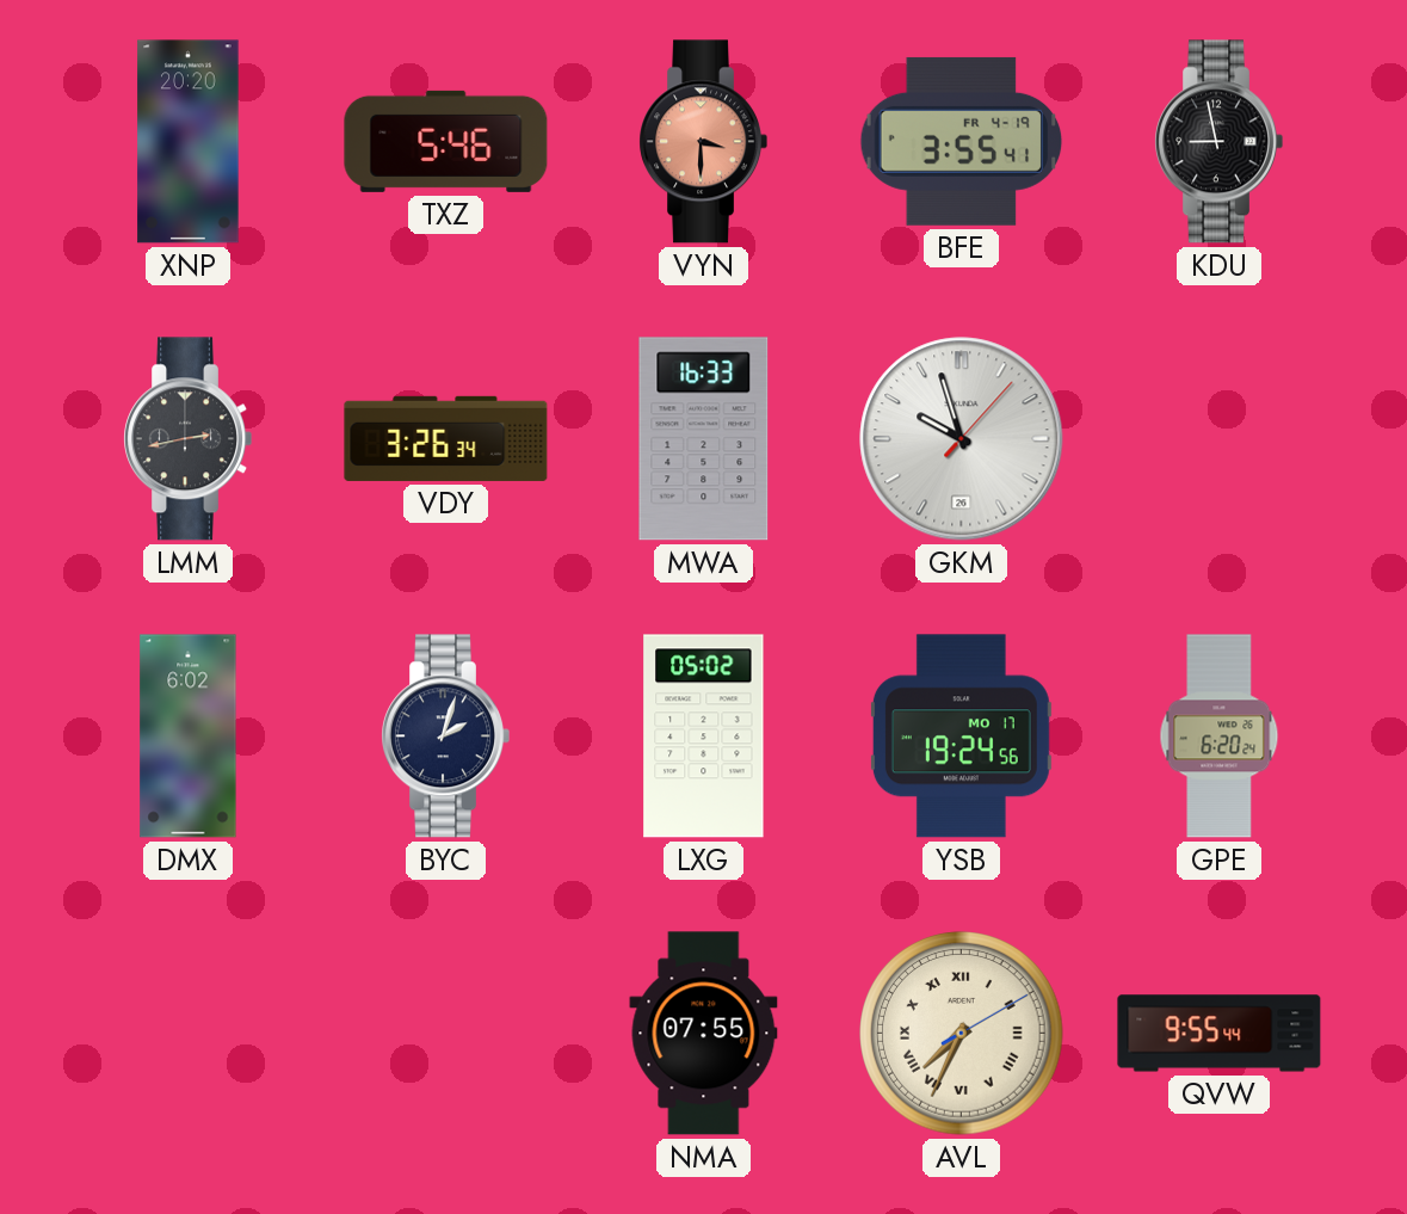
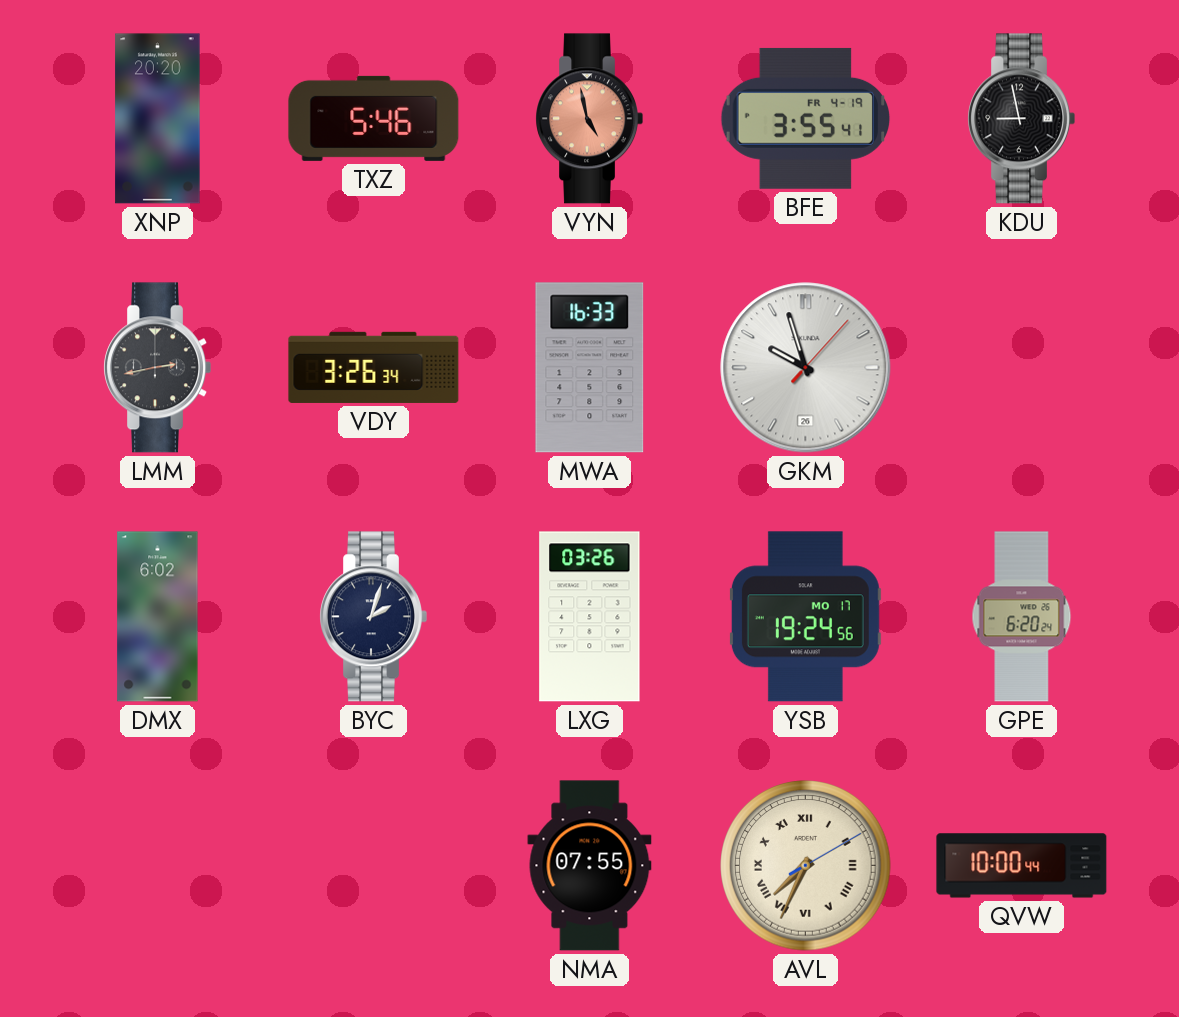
VYN: 3:30 -> 4:58
LXG: 05:02 -> 03:26
QVW: 9:55 -> 10:00
